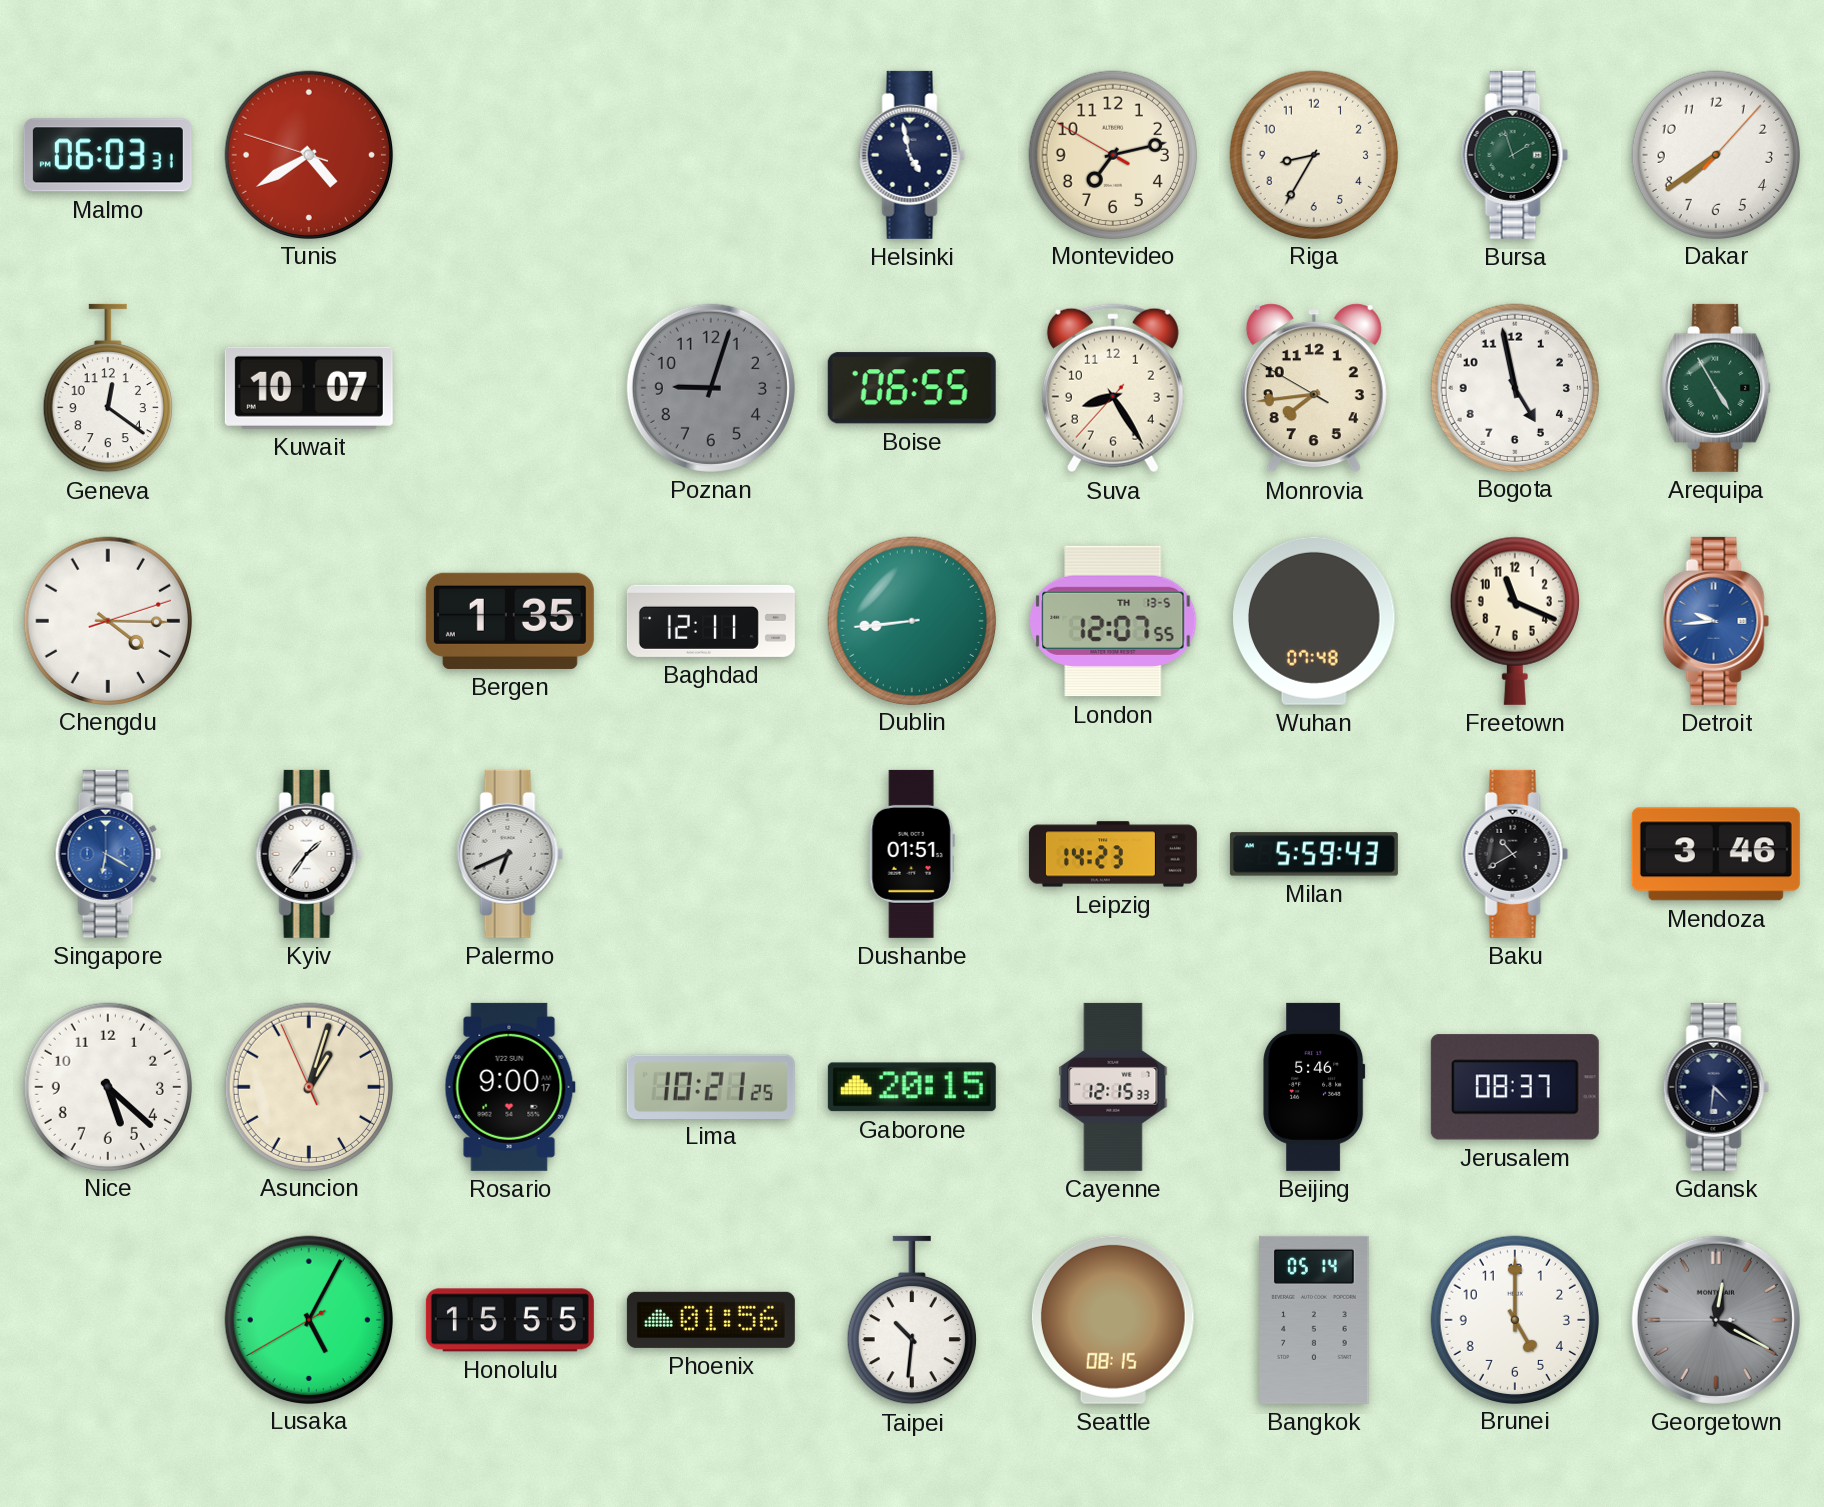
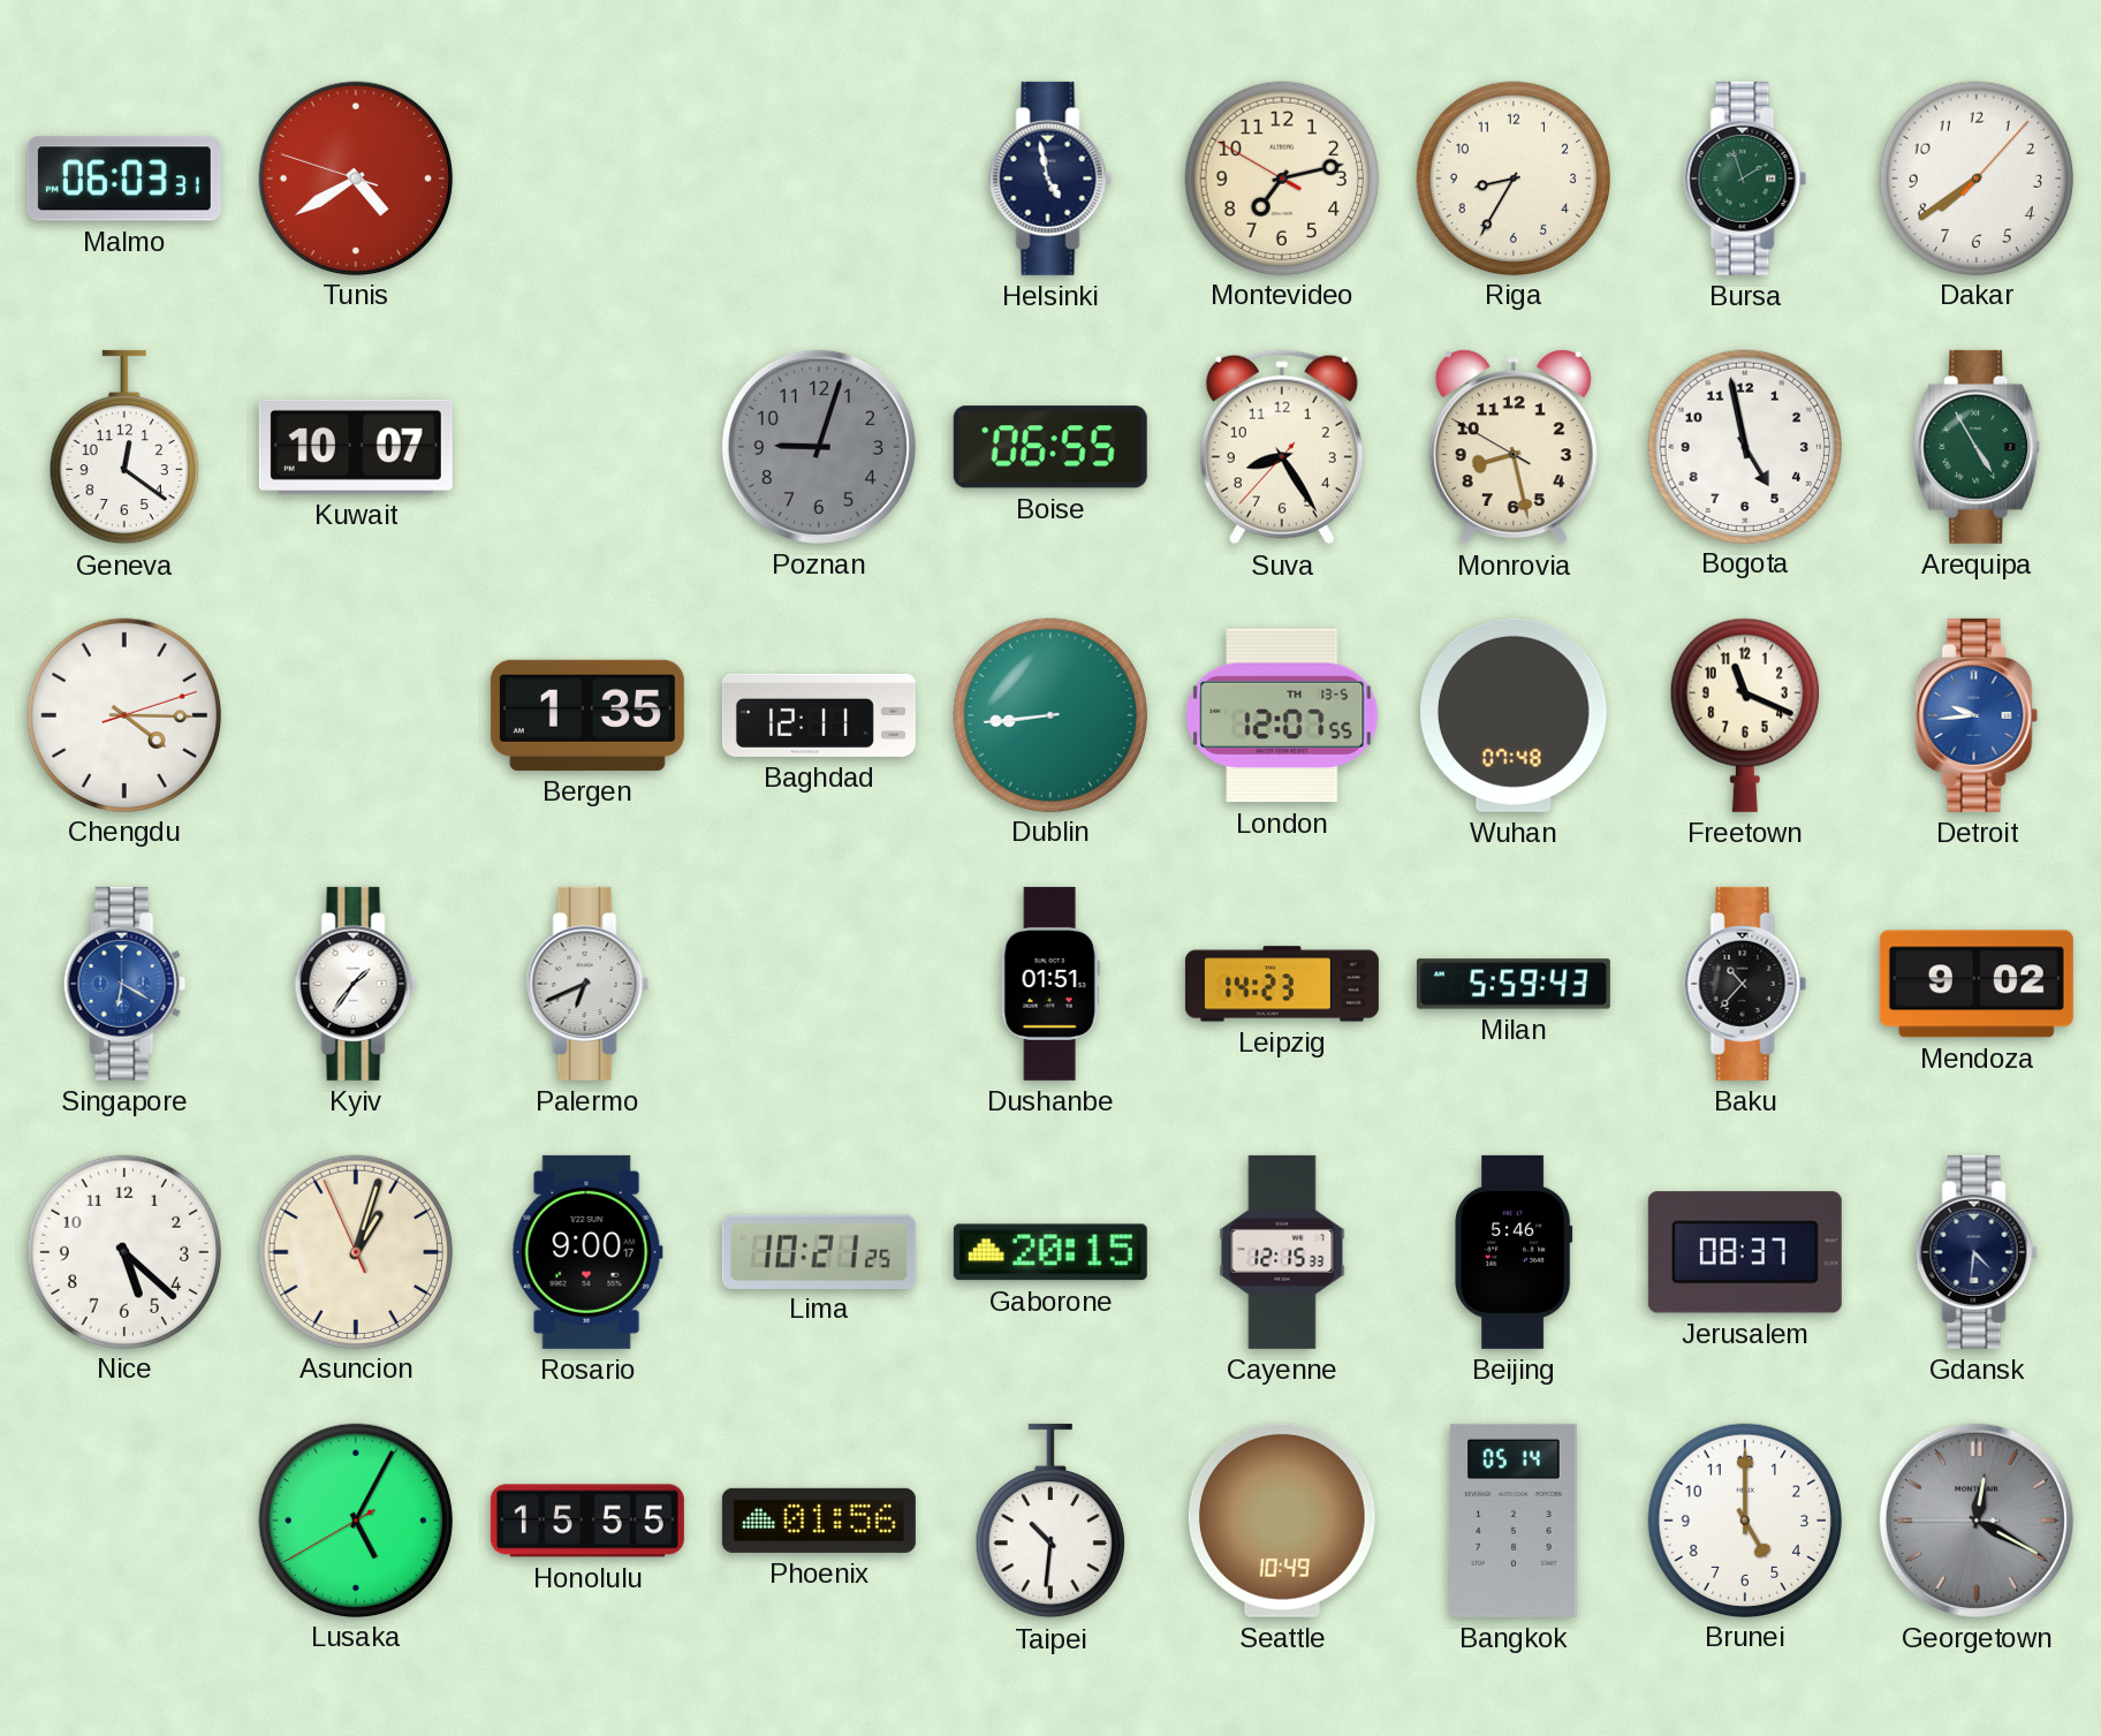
Monrovia: 7:43 -> 8:27
Baku: 10:40 -> 10:37
Mendoza: 3:46 -> 9:02
Seattle: 08:15 -> 10:49
